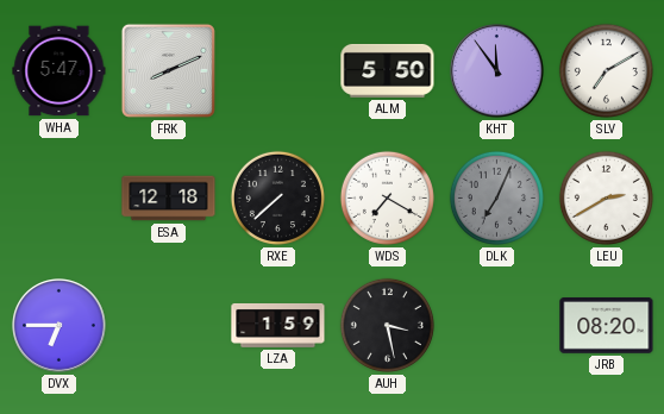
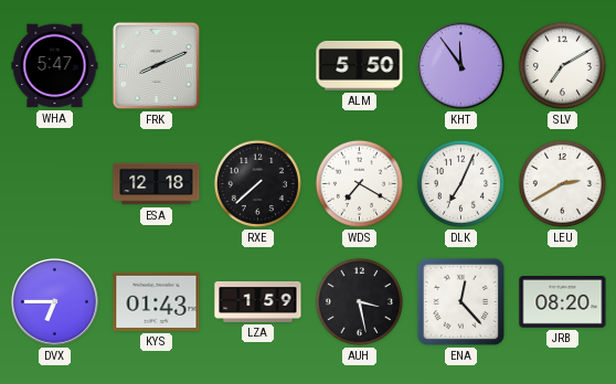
DLK dial: grey -> white
KYS: none -> 01:43
ENA: none -> 12:23
